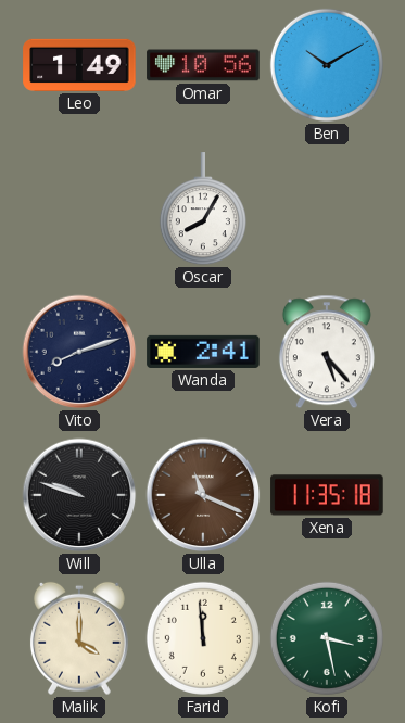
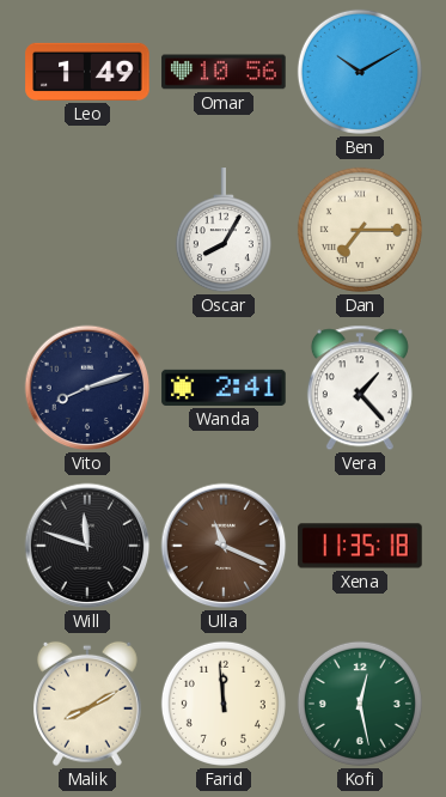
Dan: none -> 7:15
Vera: 5:23 -> 1:23
Will: 9:48 -> 11:48
Malik: 4:00 -> 8:10
Kofi: 3:28 -> 12:28
